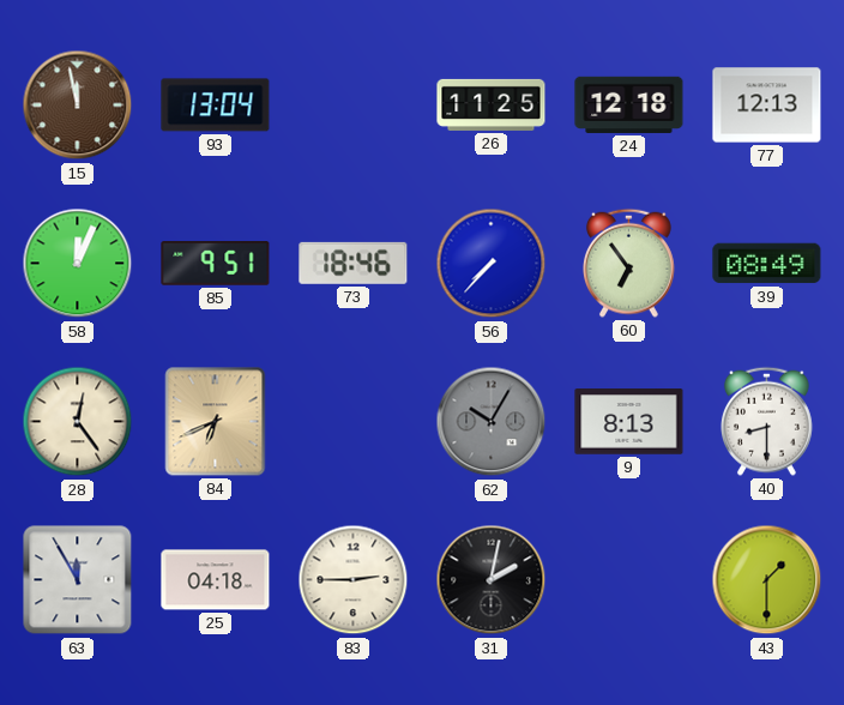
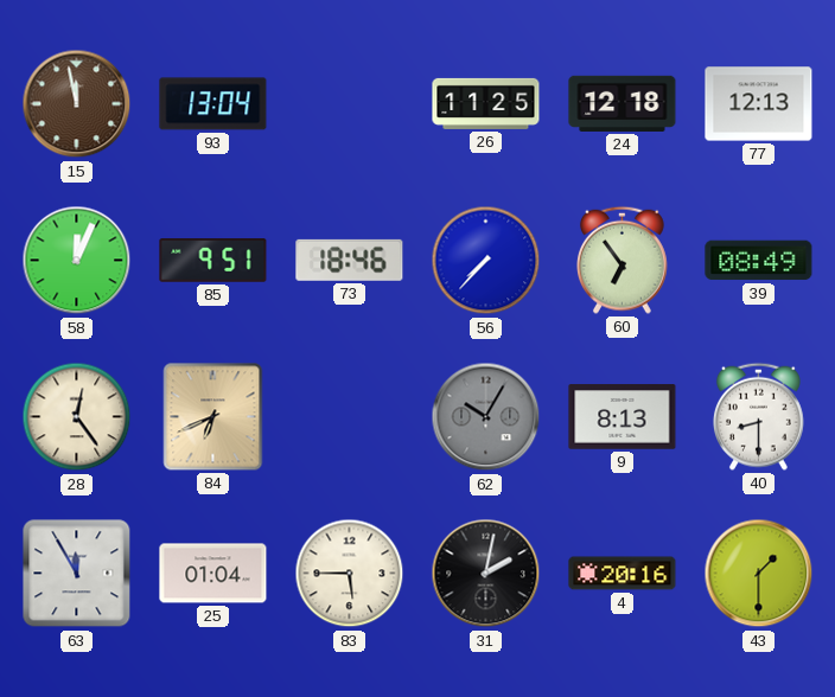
25: 04:18 -> 01:04
83: 2:45 -> 5:45
4: none -> 20:16
